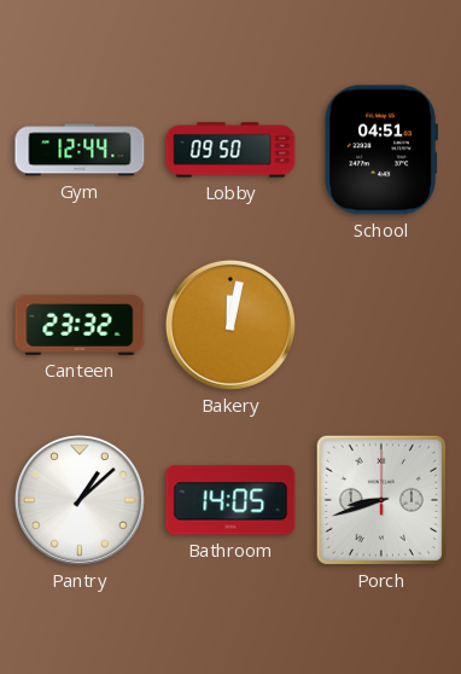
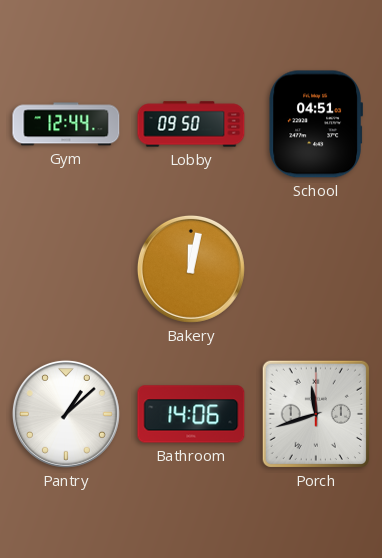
Canteen: 23:32 -> none
Bathroom: 14:05 -> 14:06
Porch: 8:42 -> 11:42
